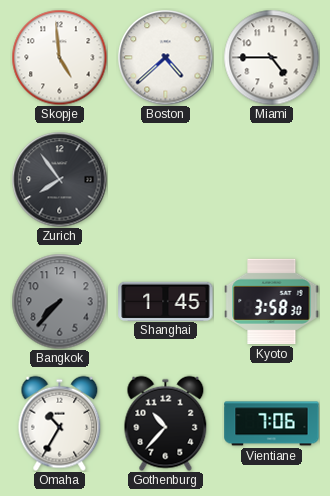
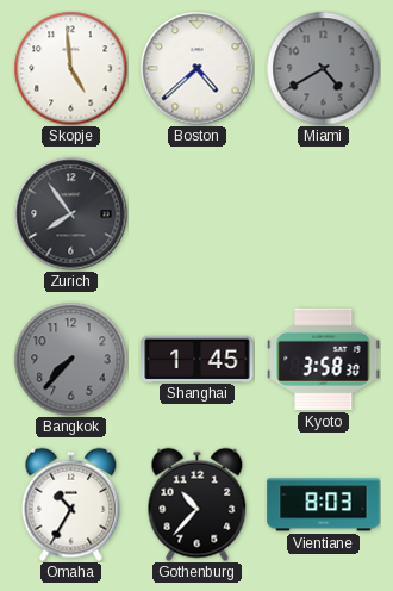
Miami: 4:45 -> 4:40
Miami dial: white -> grey
Vientiane: 7:06 -> 8:03
